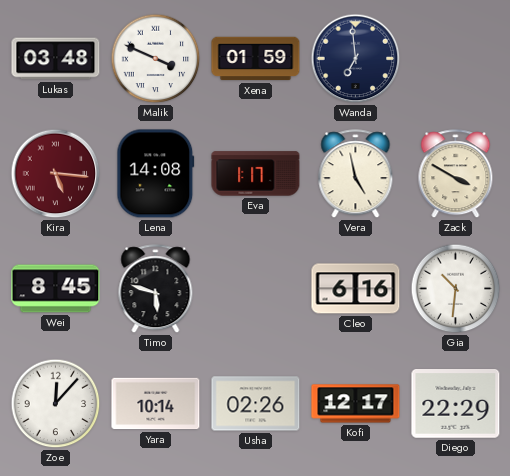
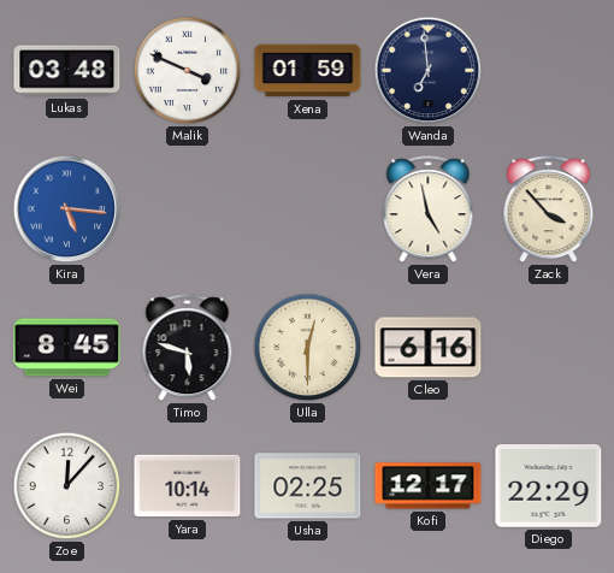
Kira dial: burgundy -> blue
Lena: 14:08 -> none
Eva: 1:17 -> none
Zack: 3:50 -> 3:53
Ulla: none -> 12:30
Gia: 10:31 -> none
Usha: 02:26 -> 02:25
